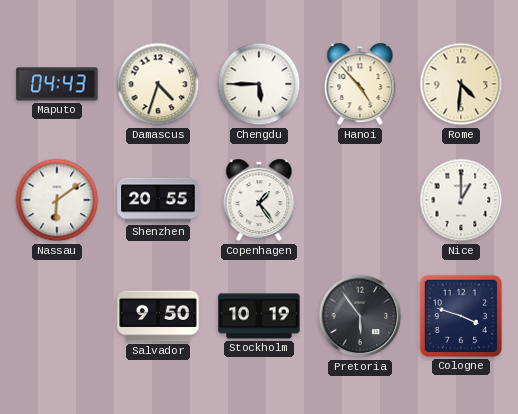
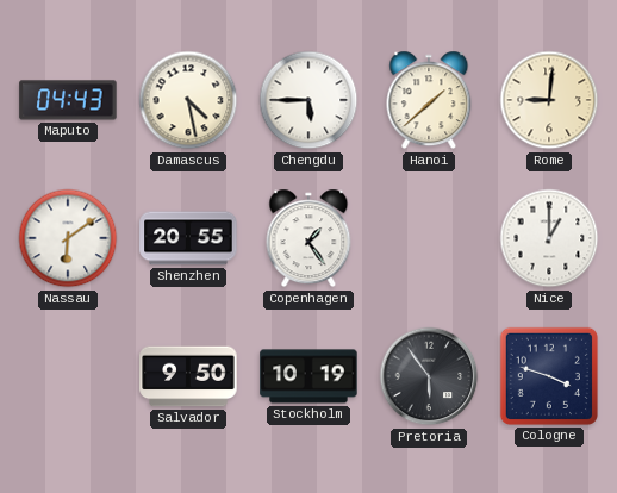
Damascus: 4:33 -> 4:28
Hanoi: 4:53 -> 1:38
Rome: 4:31 -> 9:01
